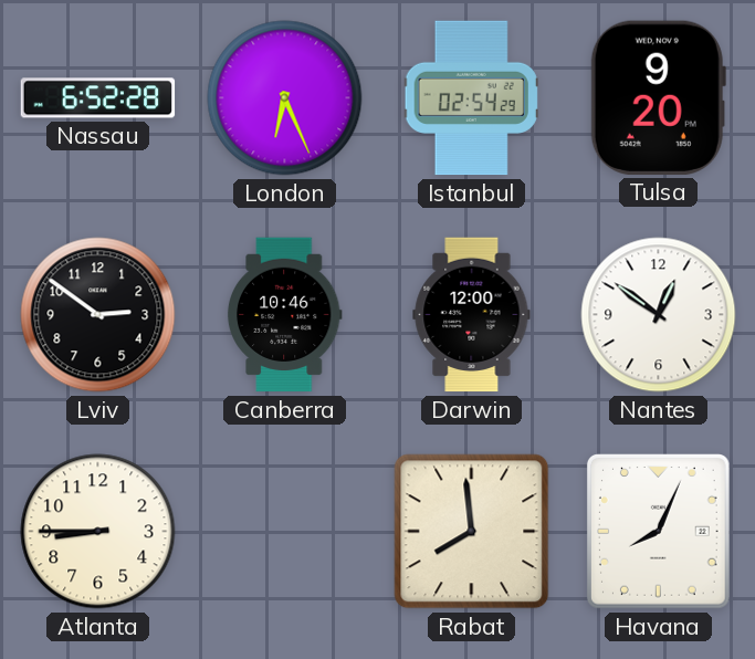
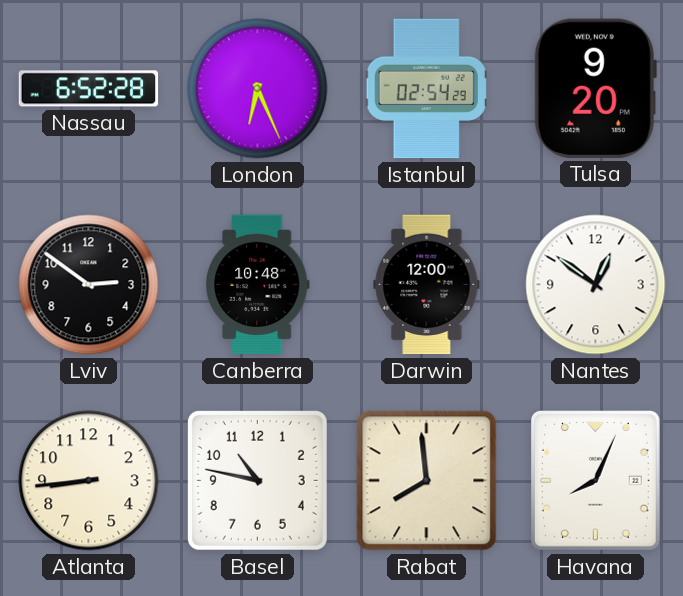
Canberra: 10:46 -> 10:48
Atlanta: 8:45 -> 8:44
Basel: none -> 10:47
